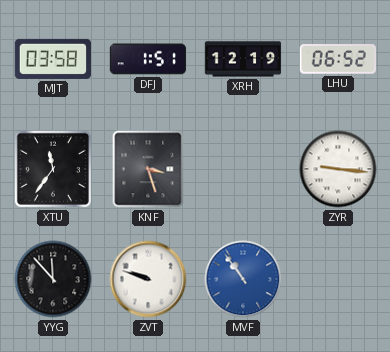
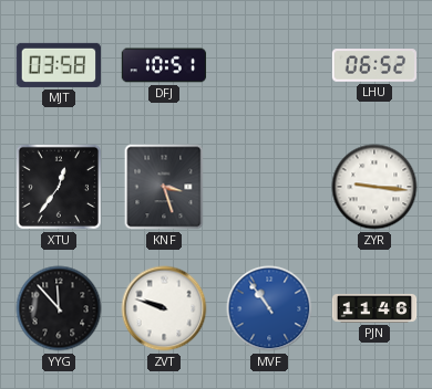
DFJ: 1:51 -> 10:51
XRH: 12:19 -> none
XTU: 11:36 -> 12:36
PJN: none -> 11:46
